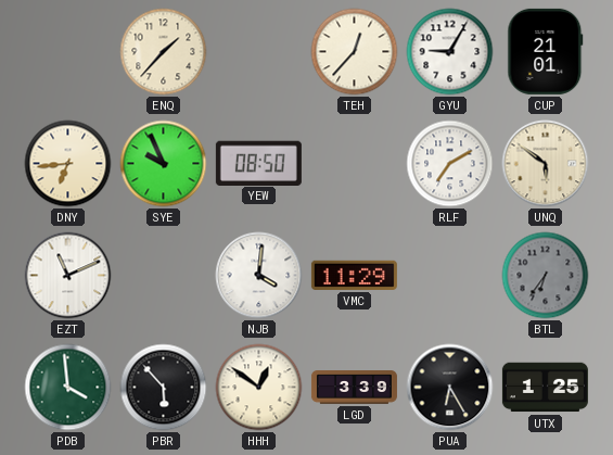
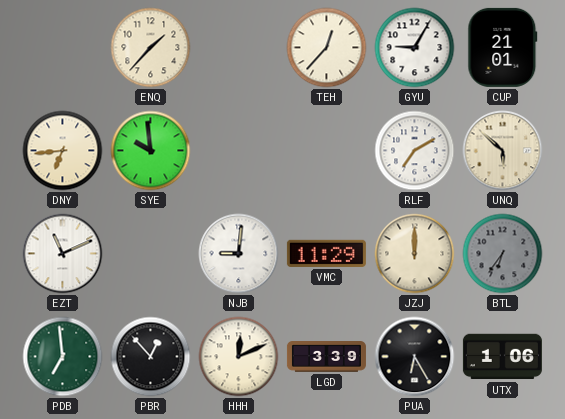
SYE: 9:56 -> 9:59
YEW: 08:50 -> none
UNQ: 5:51 -> 5:52
NJB: 4:01 -> 9:01
JZJ: none -> 12:00
PDB: 3:59 -> 6:59
PBR: 5:53 -> 12:53
HHH: 12:51 -> 12:11
UTX: 1:25 -> 1:06
